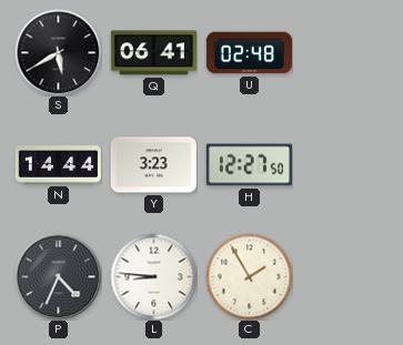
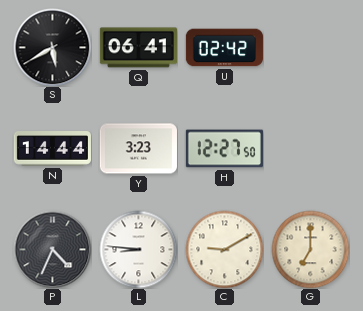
U: 02:48 -> 02:42
C: 1:55 -> 9:10
G: none -> 7:00
